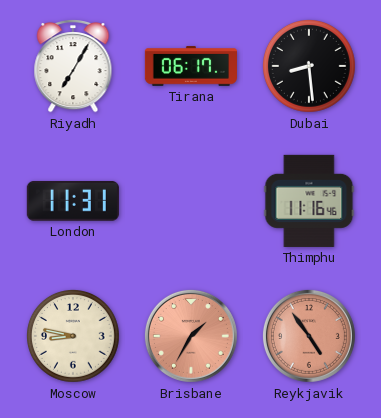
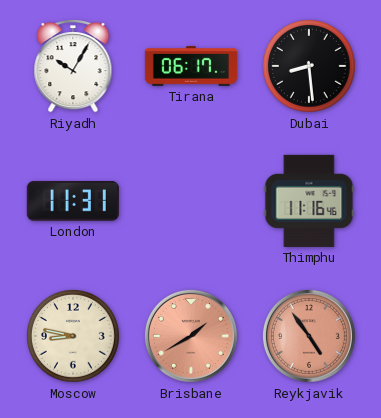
Riyadh: 7:05 -> 10:05
Brisbane: 1:35 -> 1:40
